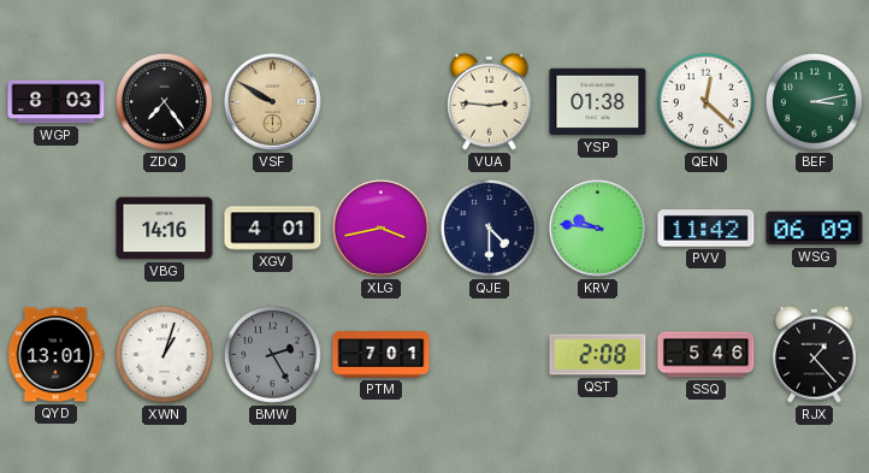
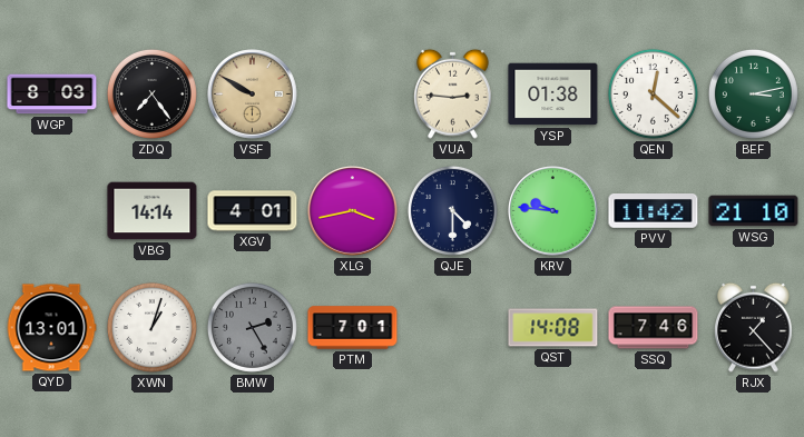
VBG: 14:16 -> 14:14
WSG: 06:09 -> 21:10
QST: 2:08 -> 14:08
SSQ: 5:46 -> 7:46
